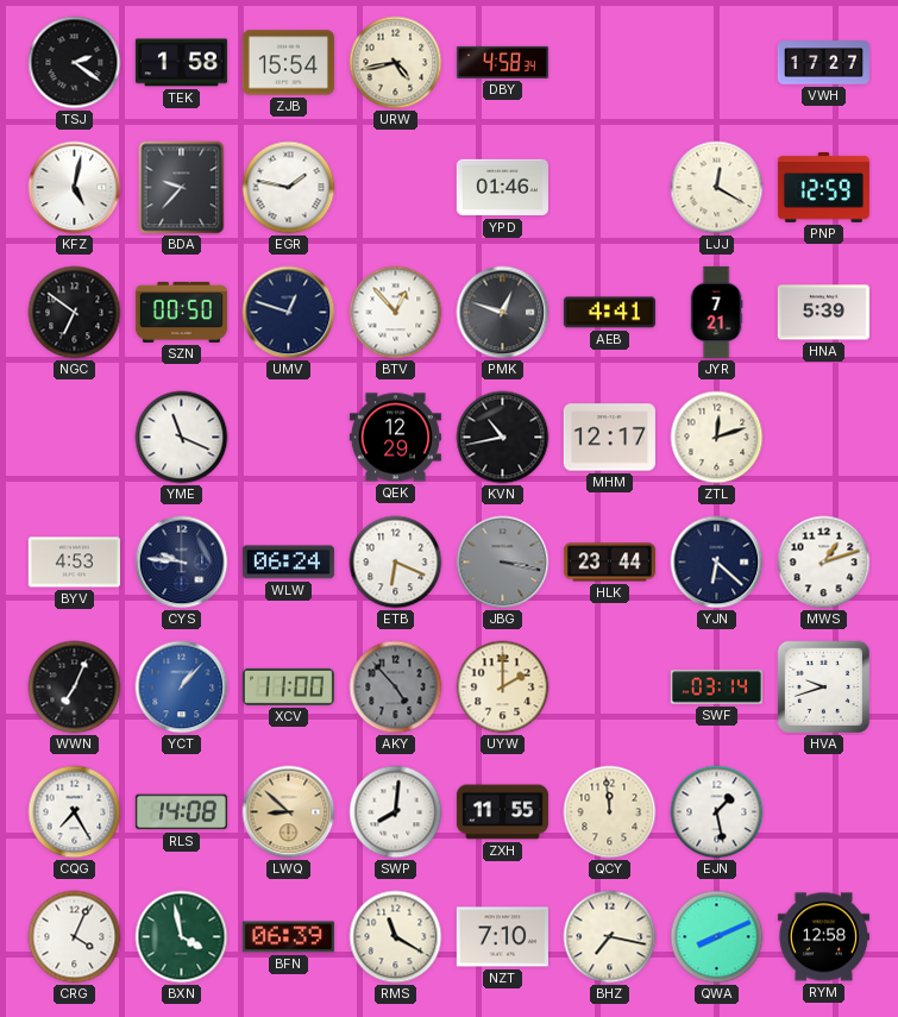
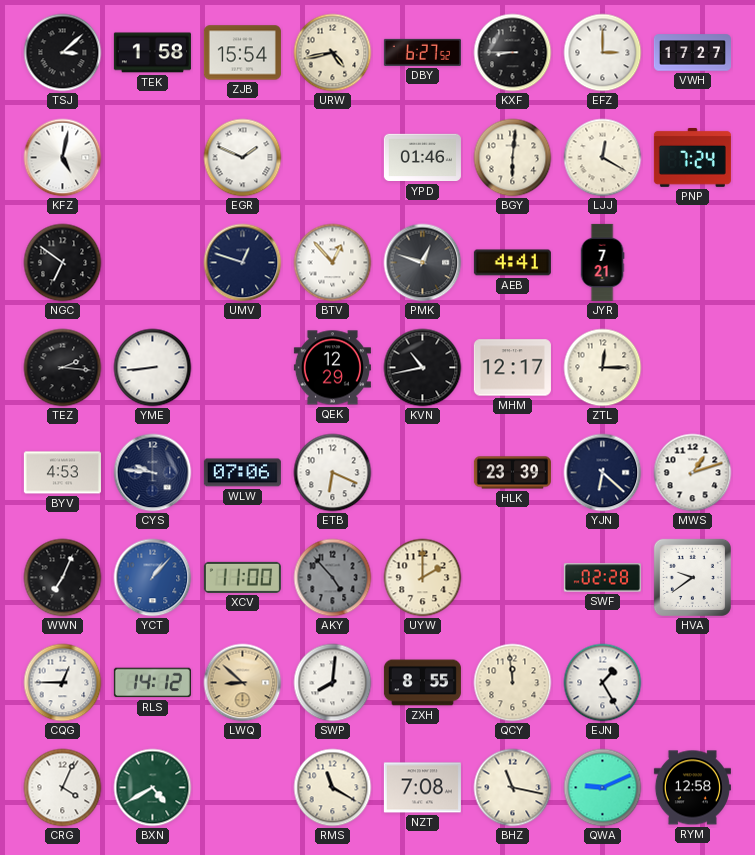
TSJ: 2:21 -> 3:08
DBY: 4:58 -> 6:27
KXF: none -> 8:45
EFZ: none -> 3:00
BDA: 9:37 -> none
EGR: 1:47 -> 1:49
BGY: none -> 6:01
PNP: 12:59 -> 7:24
SZN: 00:50 -> none
HNA: 5:39 -> none
TEZ: none -> 2:16
YME: 11:19 -> 8:44
ZTL: 12:12 -> 12:15
WLW: 06:24 -> 07:06
JBG: 3:17 -> none
HLK: 23:44 -> 23:39
SWF: 03:14 -> 02:28
HVA: 9:42 -> 9:39
CQG: 7:25 -> 12:45
RLS: 14:08 -> 14:12
ZXH: 11:55 -> 8:55
EJN: 1:28 -> 1:25
BXN: 3:58 -> 4:40
BFN: 06:39 -> none
NZT: 7:10 -> 7:08
BHZ: 7:17 -> 11:17
QWA: 8:11 -> 9:11
